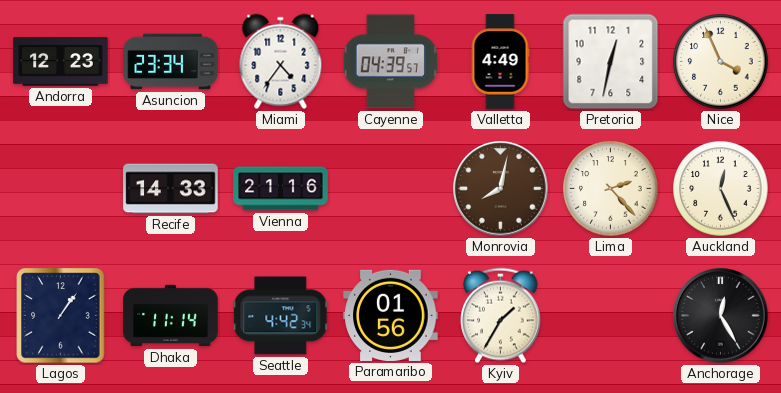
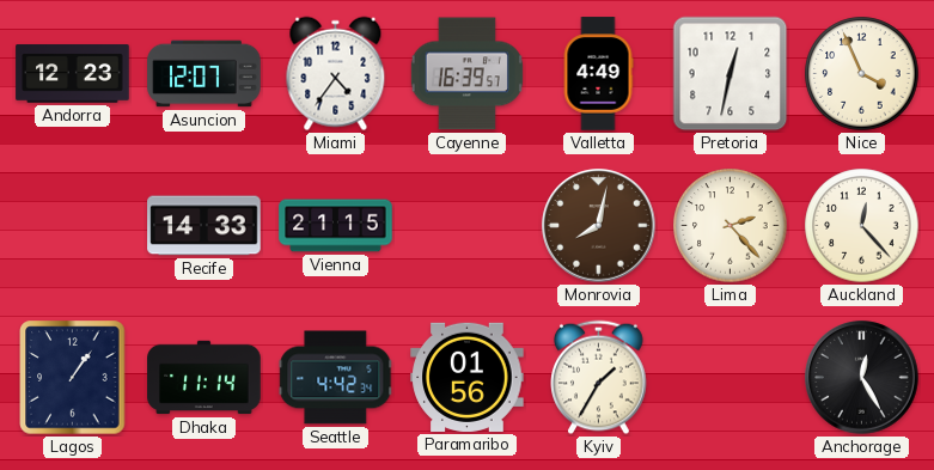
Asuncion: 23:34 -> 12:07
Cayenne: 04:39 -> 16:39
Vienna: 21:16 -> 21:15
Auckland: 12:26 -> 12:23
